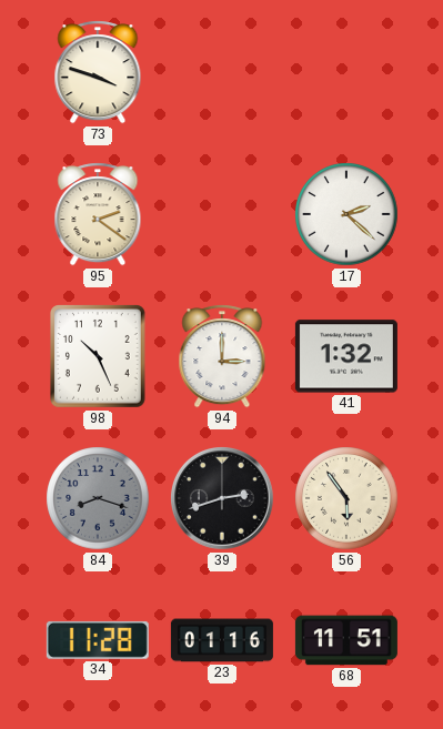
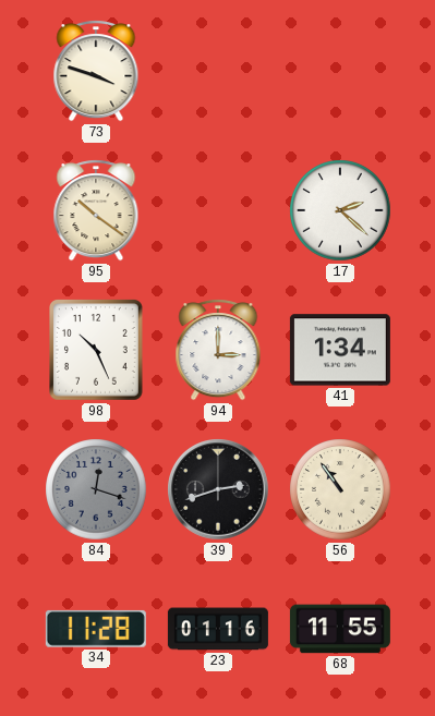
95: 2:21 -> 10:21
41: 1:32 -> 1:34
84: 8:18 -> 12:18
56: 5:54 -> 10:54
68: 11:51 -> 11:55
